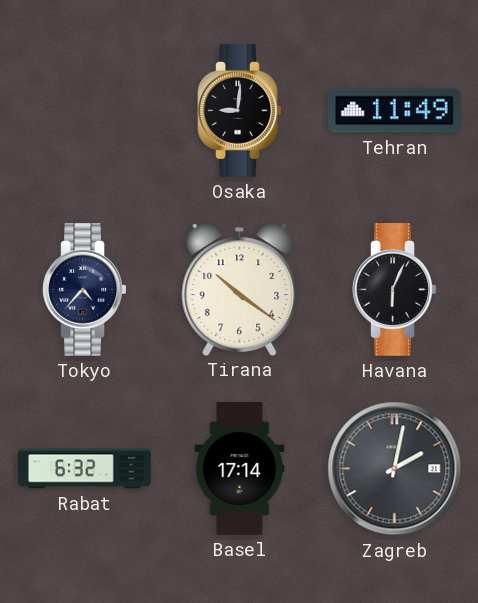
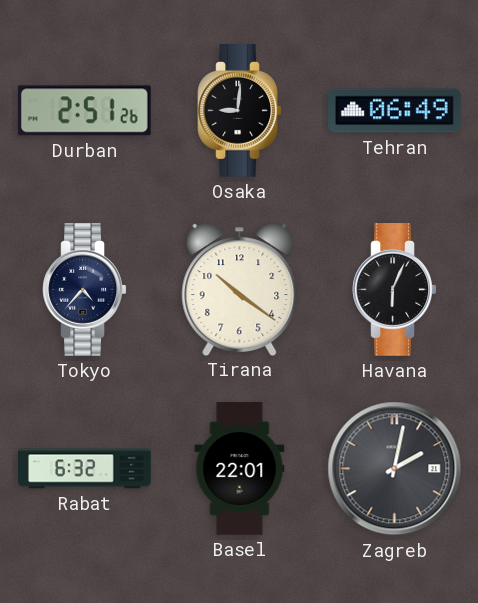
Durban: none -> 2:51
Tehran: 11:49 -> 06:49
Basel: 17:14 -> 22:01
